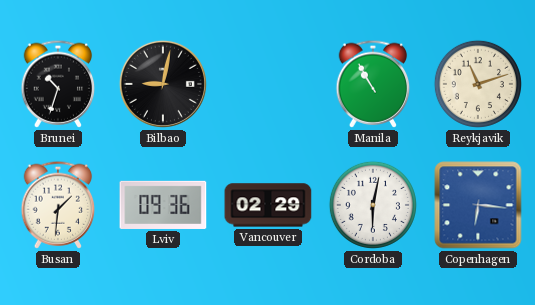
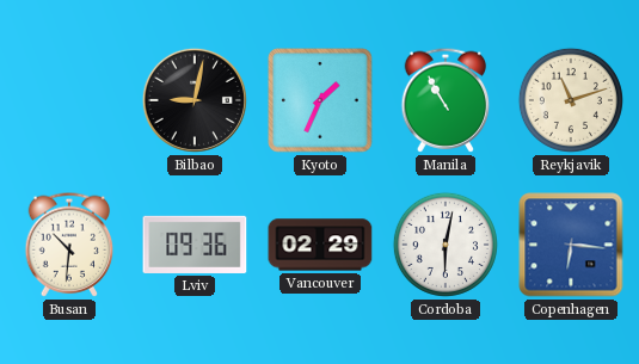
Brunei: 10:33 -> none
Kyoto: none -> 1:34
Busan: 1:31 -> 10:31
